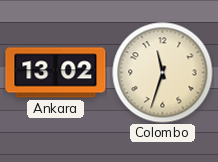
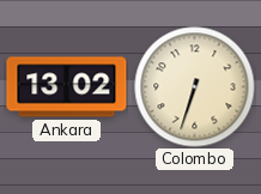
Colombo: 11:33 -> 6:33
